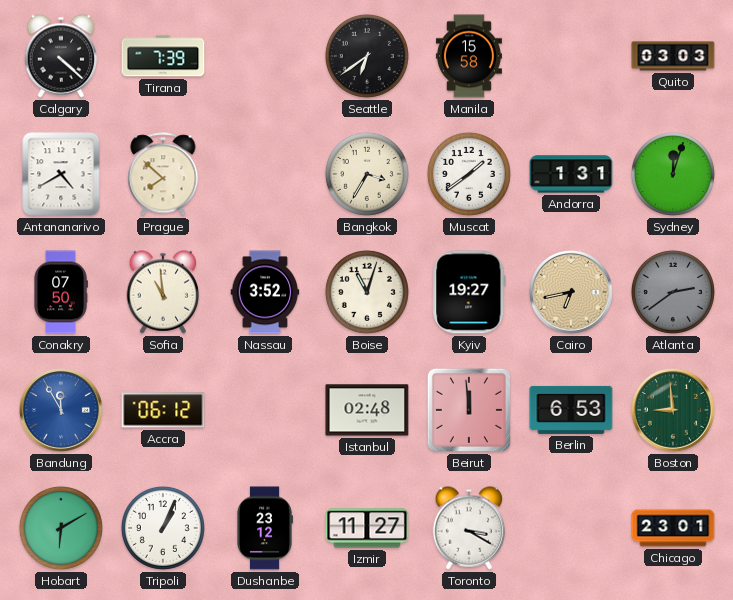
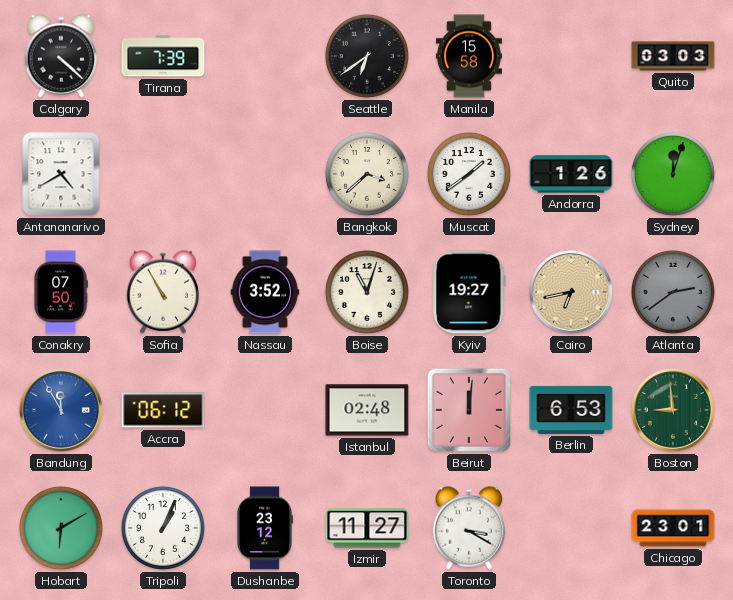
Prague: 7:52 -> none
Bangkok: 3:35 -> 3:38
Andorra: 1:31 -> 1:26
Sofia: 10:59 -> 10:55
Beirut: 11:59 -> 12:01
